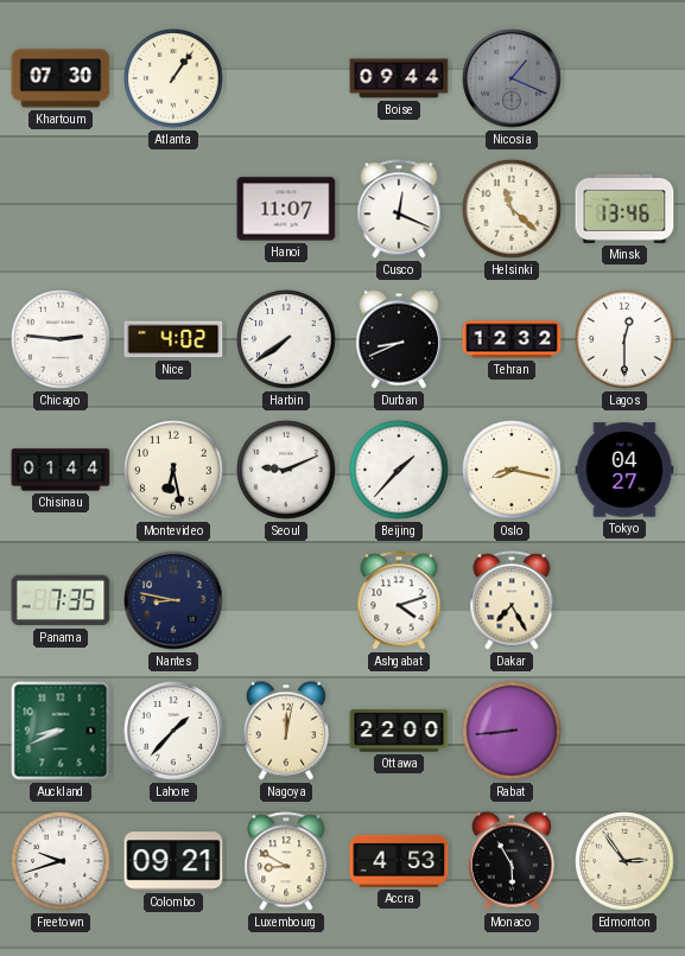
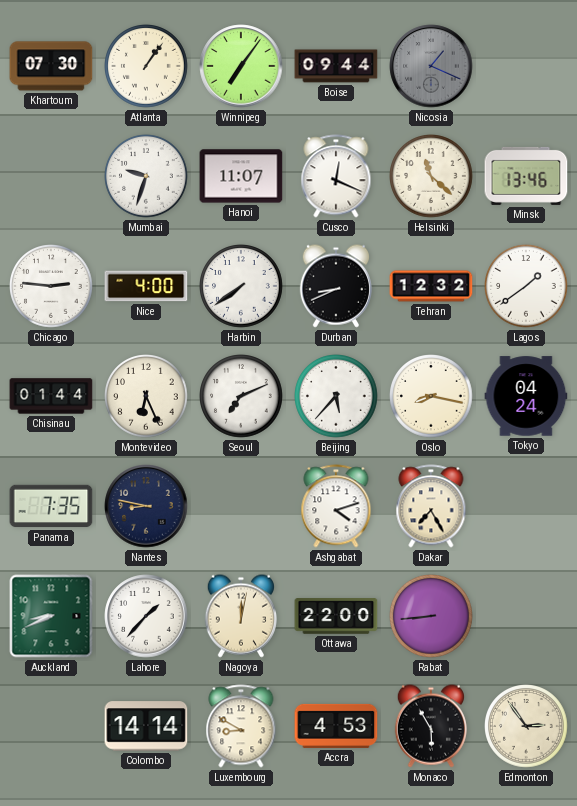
Winnipeg: none -> 7:06
Mumbai: none -> 9:33
Nice: 4:02 -> 4:00
Lagos: 12:30 -> 1:39
Montevideo: 6:28 -> 6:26
Seoul: 9:11 -> 7:11
Beijing: 1:37 -> 5:37
Tokyo: 04:27 -> 04:24
Freetown: 9:42 -> none
Colombo: 09:21 -> 14:14
